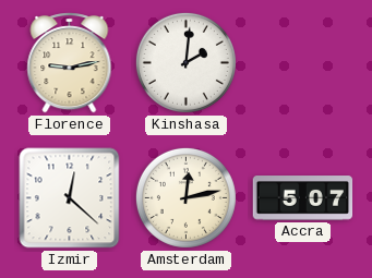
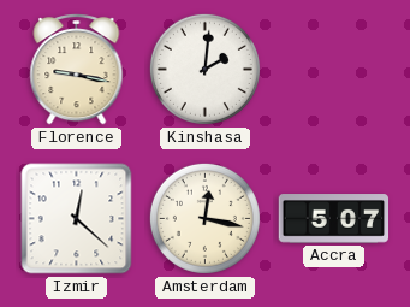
Florence: 9:13 -> 9:17
Amsterdam: 12:13 -> 12:17
